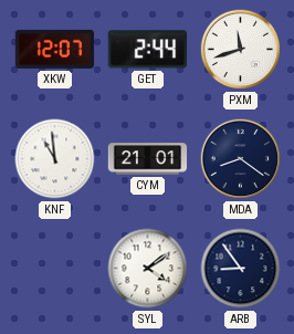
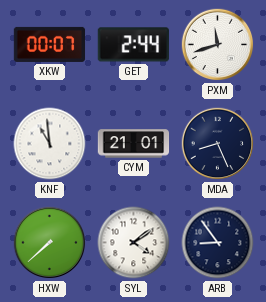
XKW: 12:07 -> 00:07
MDA: 8:21 -> 8:26
HXW: none -> 7:38
